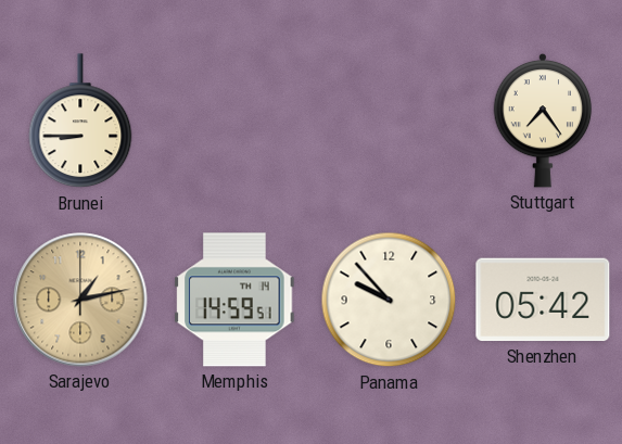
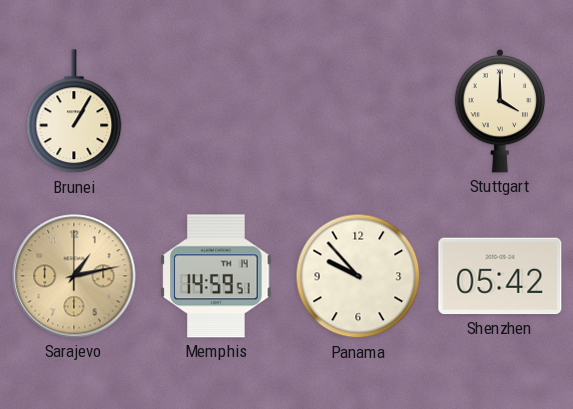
Brunei: 8:45 -> 1:05
Stuttgart: 7:24 -> 4:00
